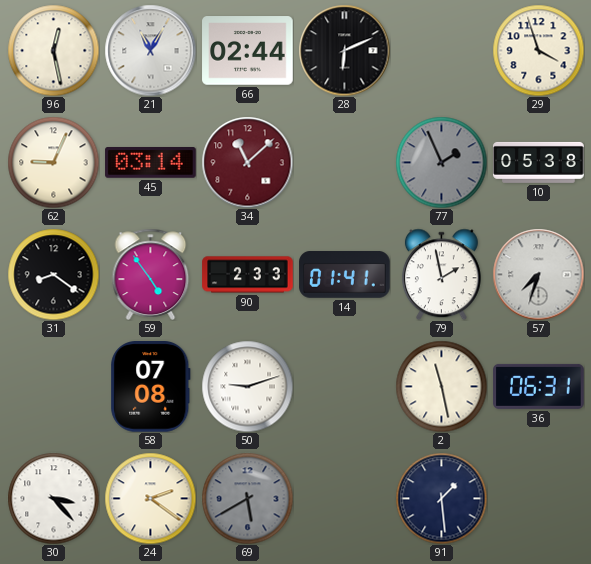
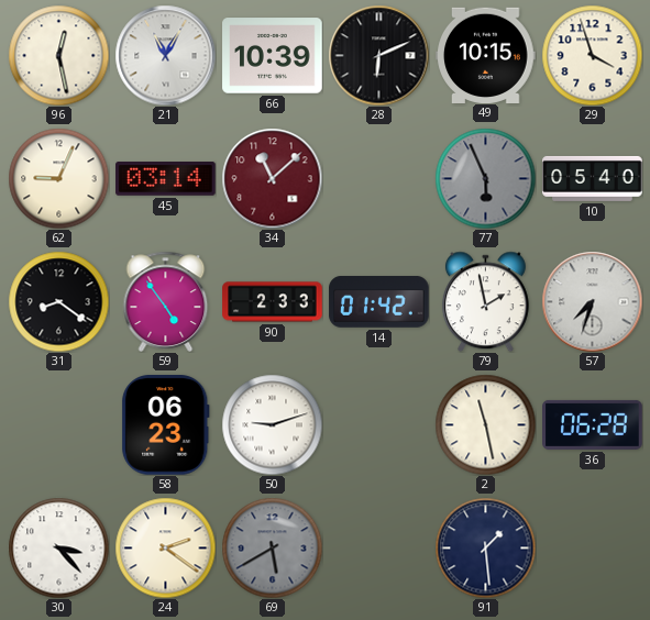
66: 02:44 -> 10:39
49: none -> 10:15
77: 1:56 -> 5:56
10: 05:38 -> 05:40
14: 01:41 -> 01:42
58: 07:08 -> 06:23
36: 06:31 -> 06:28
